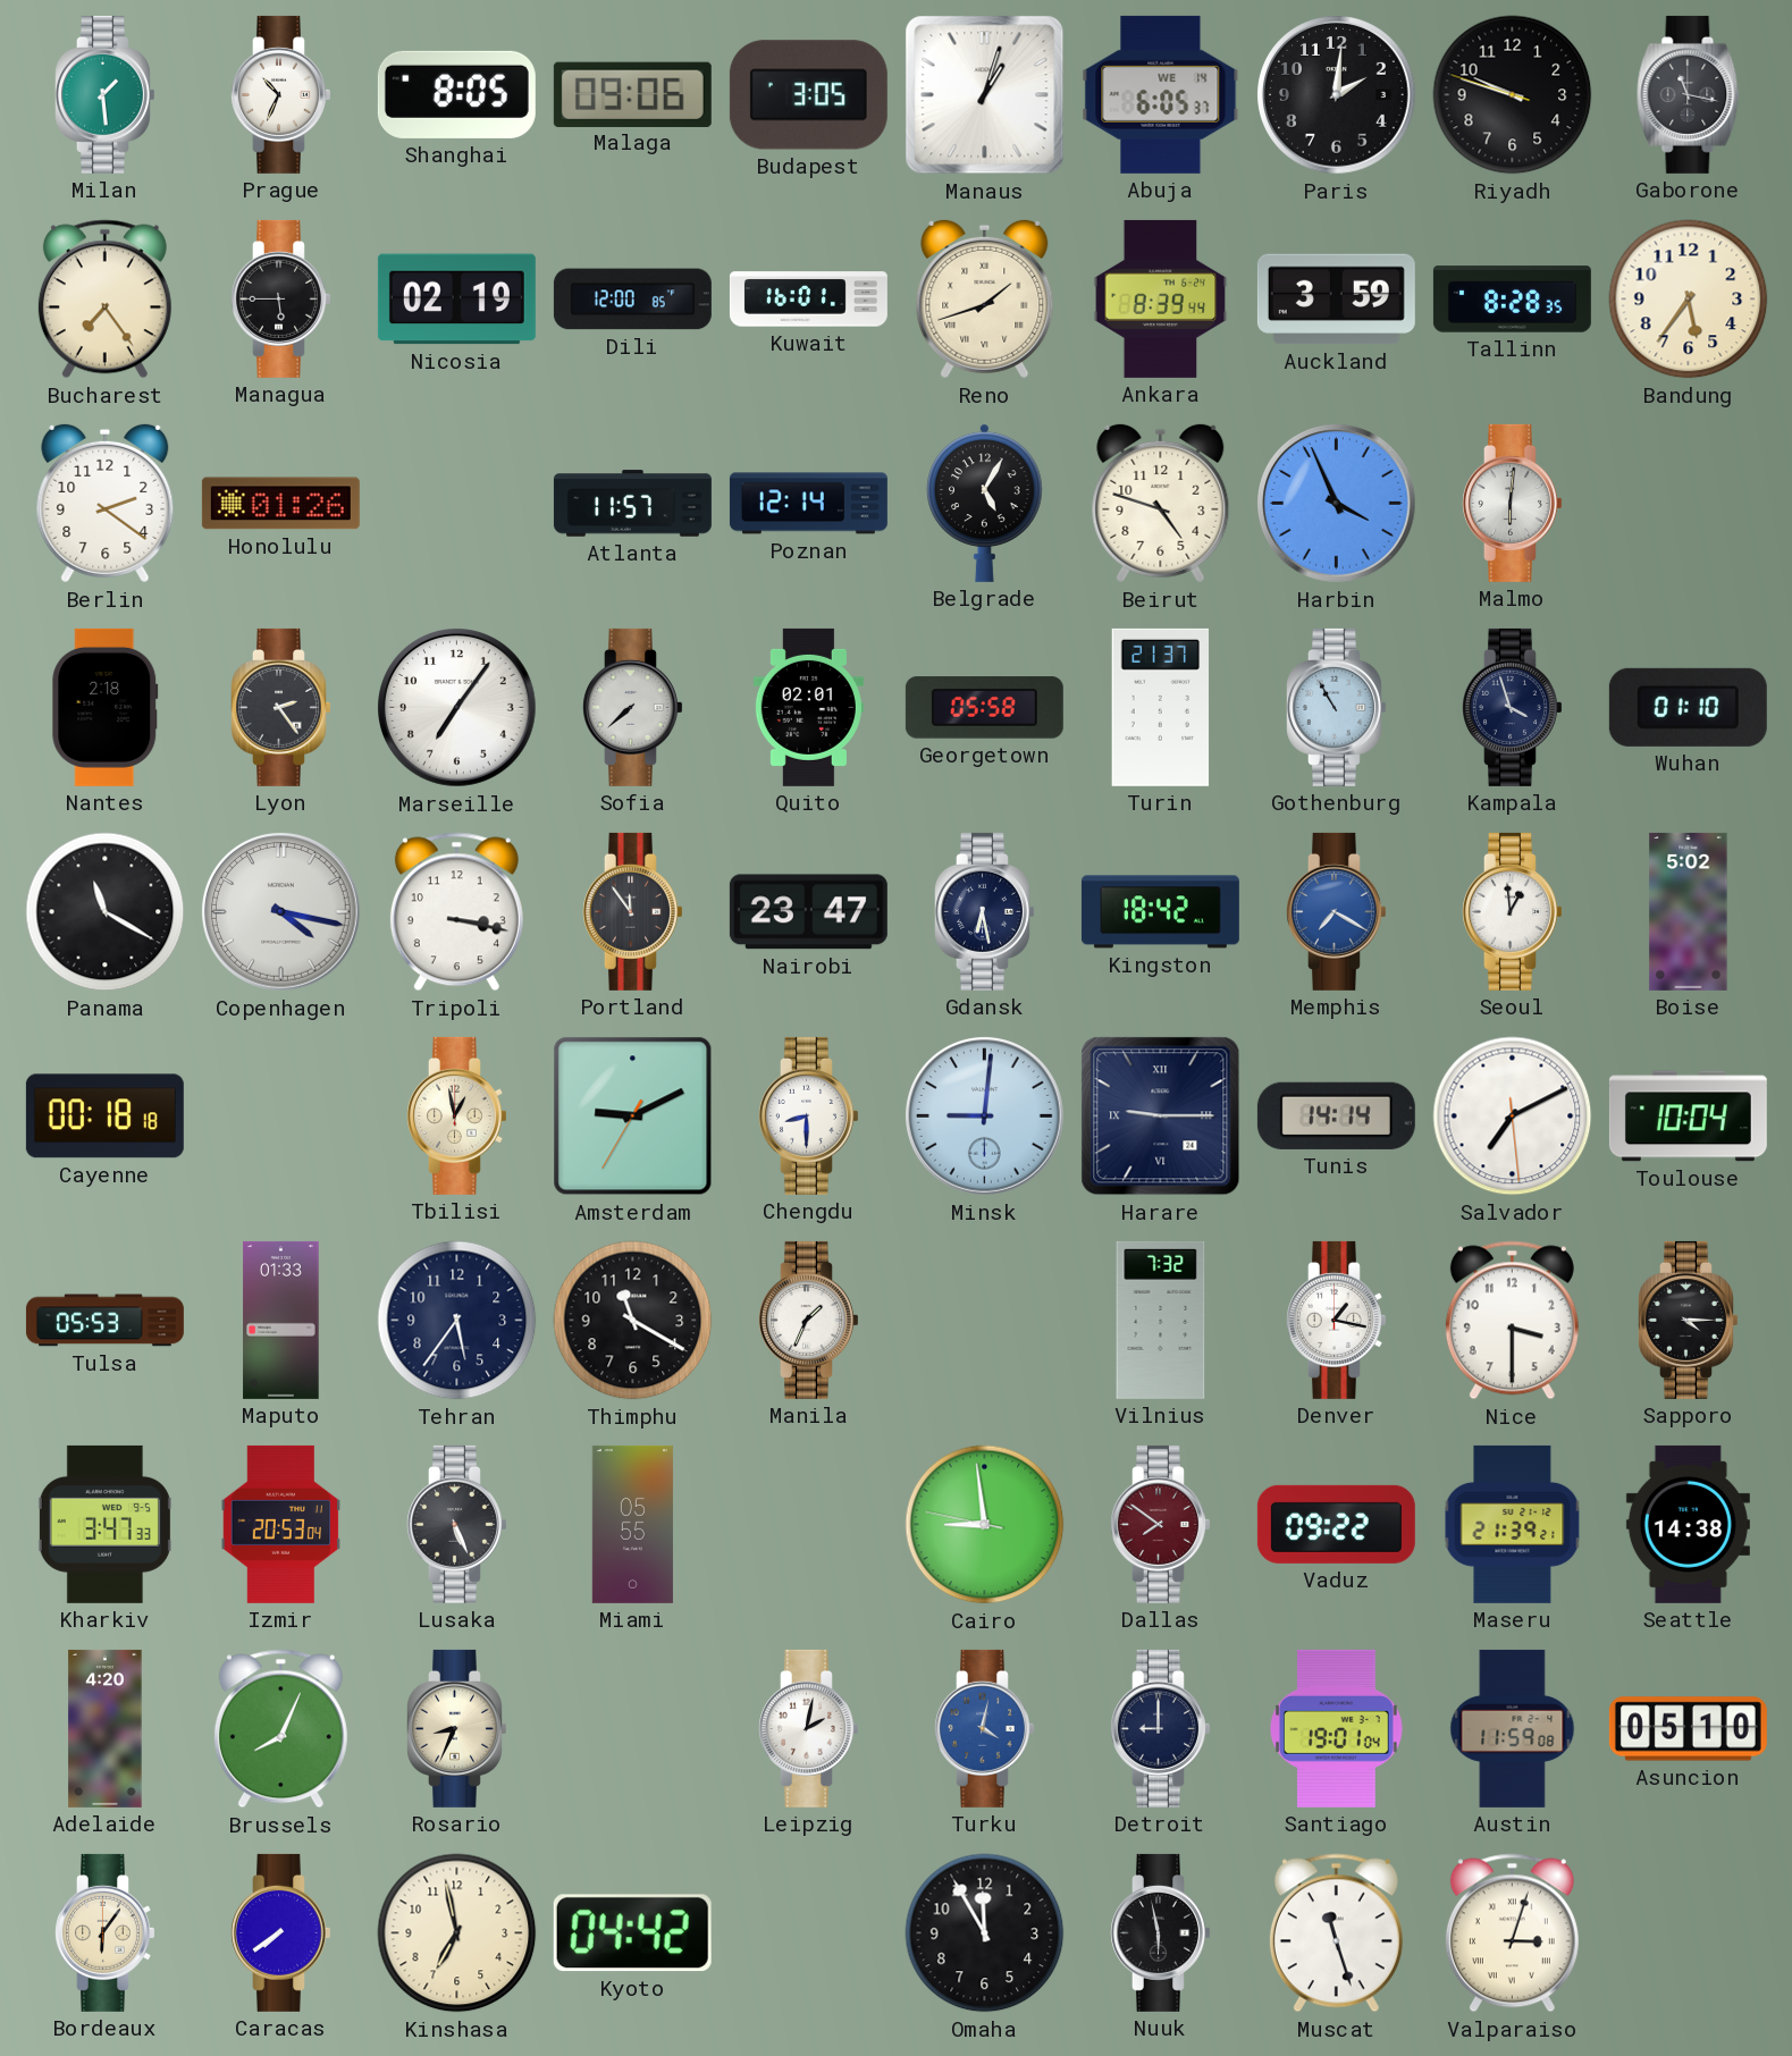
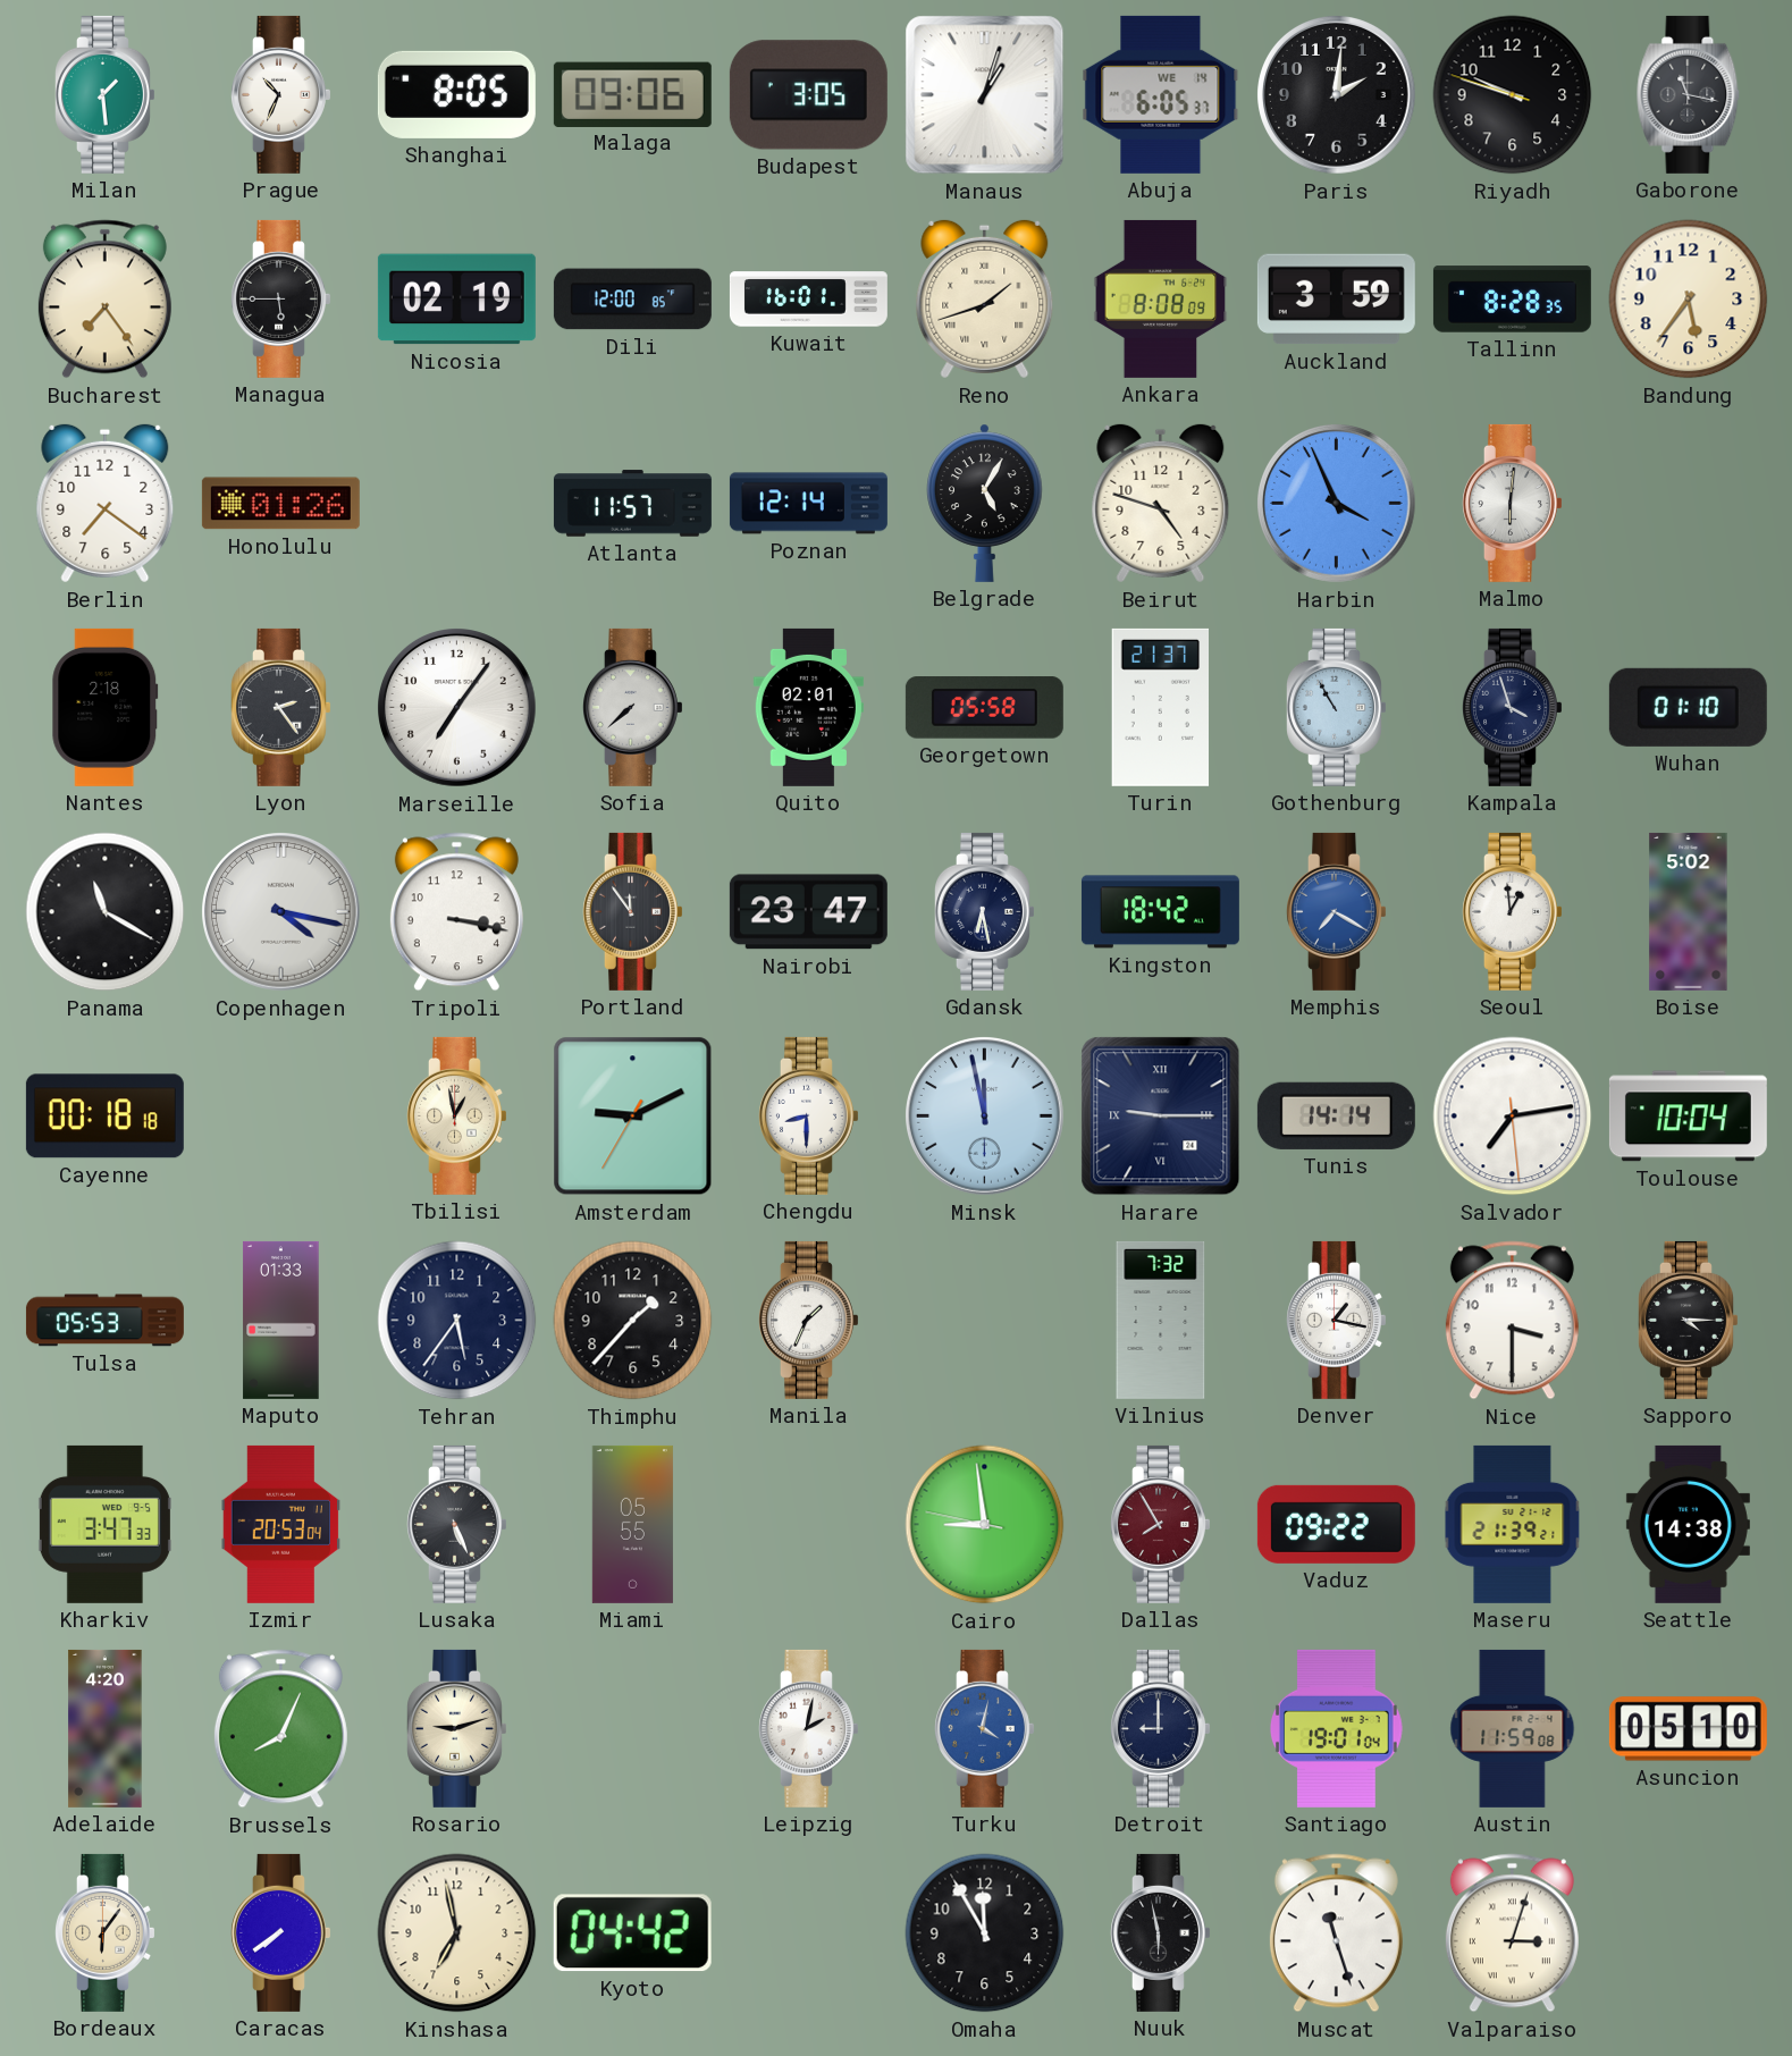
Ankara: 8:39 -> 8:08
Berlin: 2:21 -> 7:21
Minsk: 9:01 -> 11:58
Salvador: 7:10 -> 7:13
Thimphu: 11:20 -> 1:37
Dallas: 7:51 -> 7:55
Rosario: 8:34 -> 9:12
